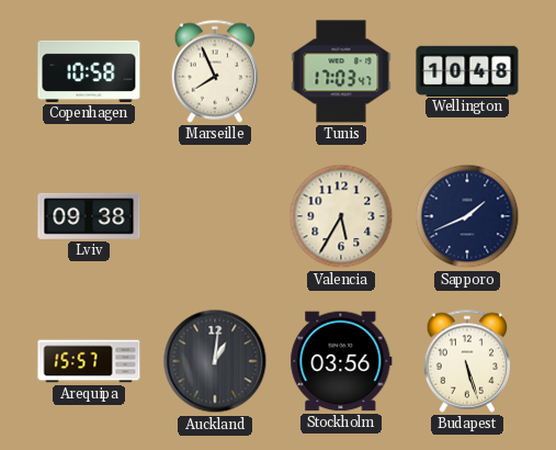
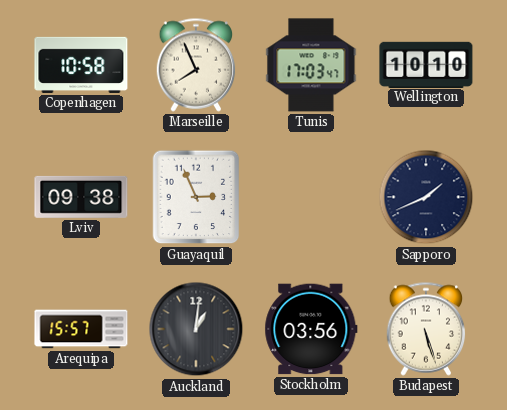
Wellington: 10:48 -> 10:10
Guayaquil: none -> 2:56
Valencia: 5:35 -> none
